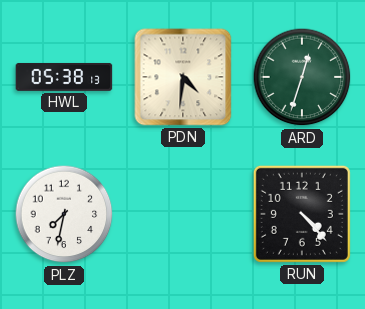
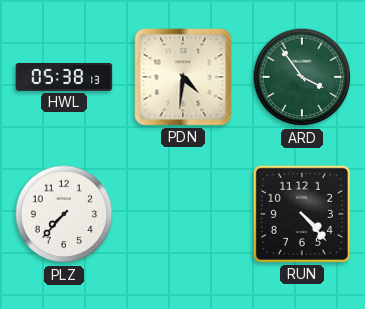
ARD: 12:33 -> 3:54
PLZ: 7:32 -> 7:37
